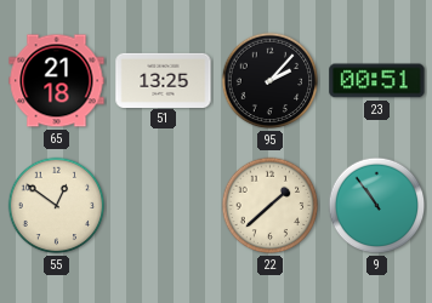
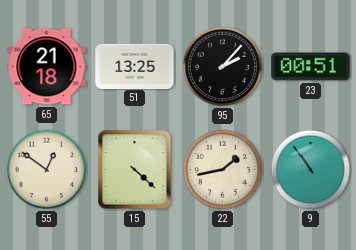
15: none -> 4:22
22: 1:38 -> 1:43
